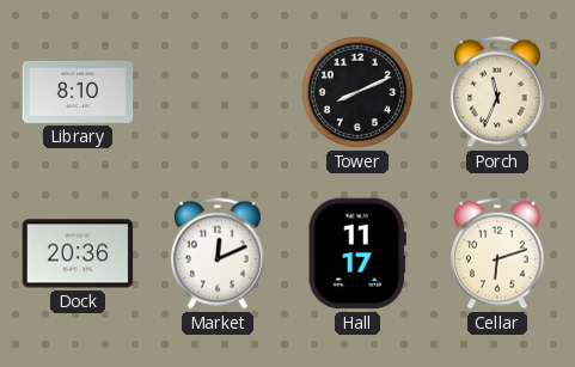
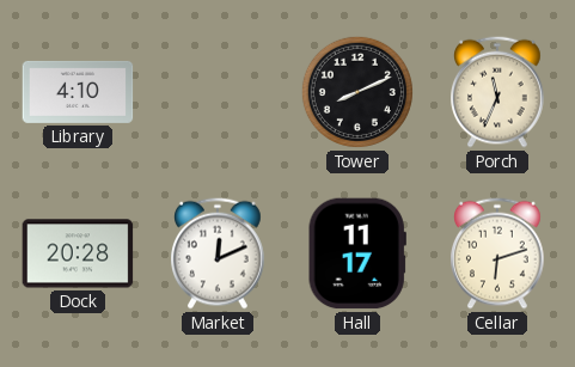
Library: 8:10 -> 4:10
Dock: 20:36 -> 20:28
